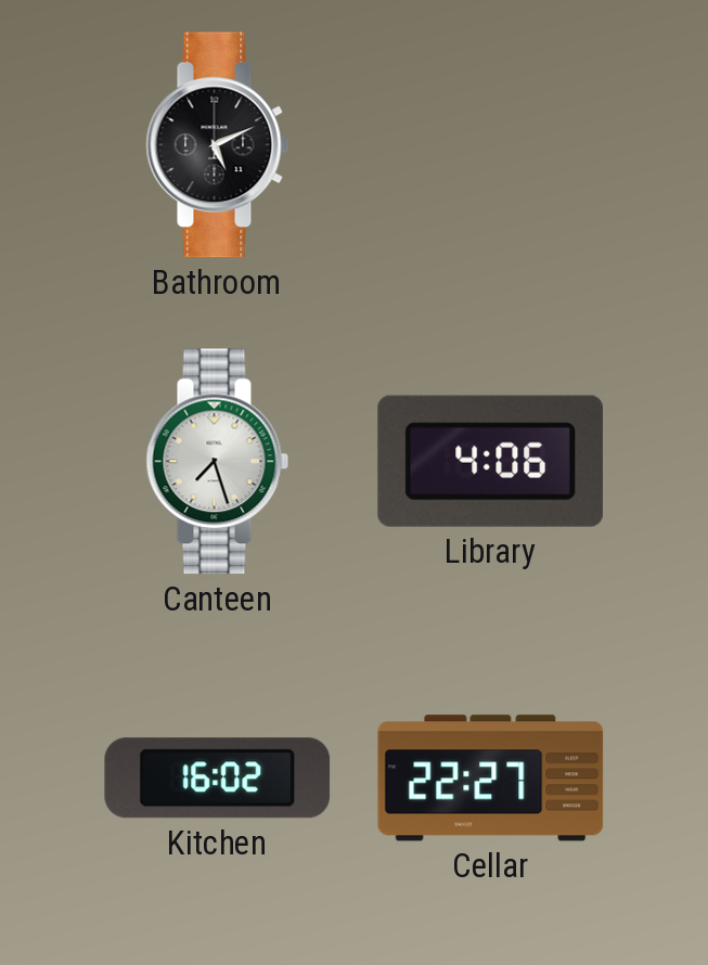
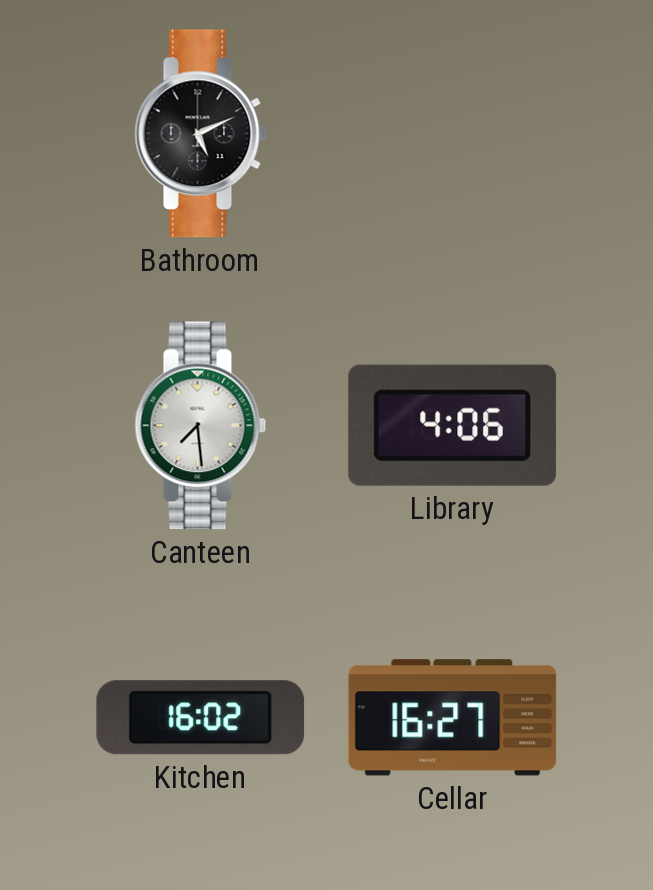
Canteen: 7:27 -> 7:29
Cellar: 22:27 -> 16:27
